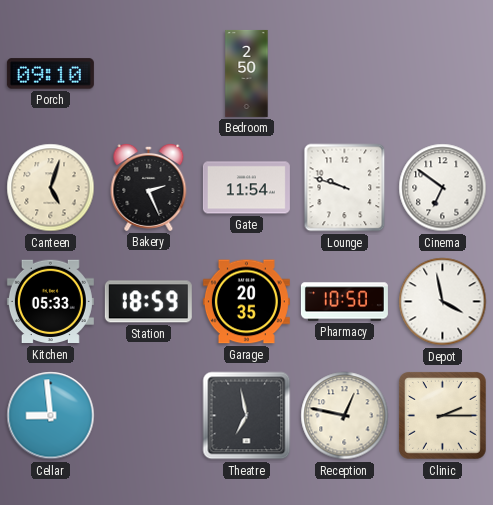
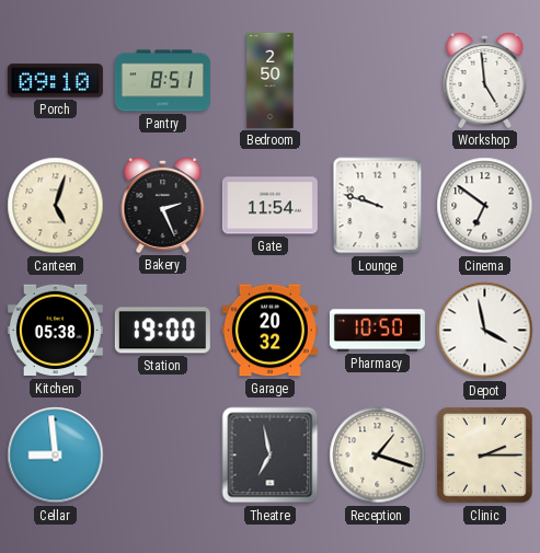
Pantry: none -> 8:51
Workshop: none -> 4:59
Kitchen: 05:33 -> 05:38
Station: 18:59 -> 19:00
Garage: 20:35 -> 20:32
Reception: 12:47 -> 1:18
